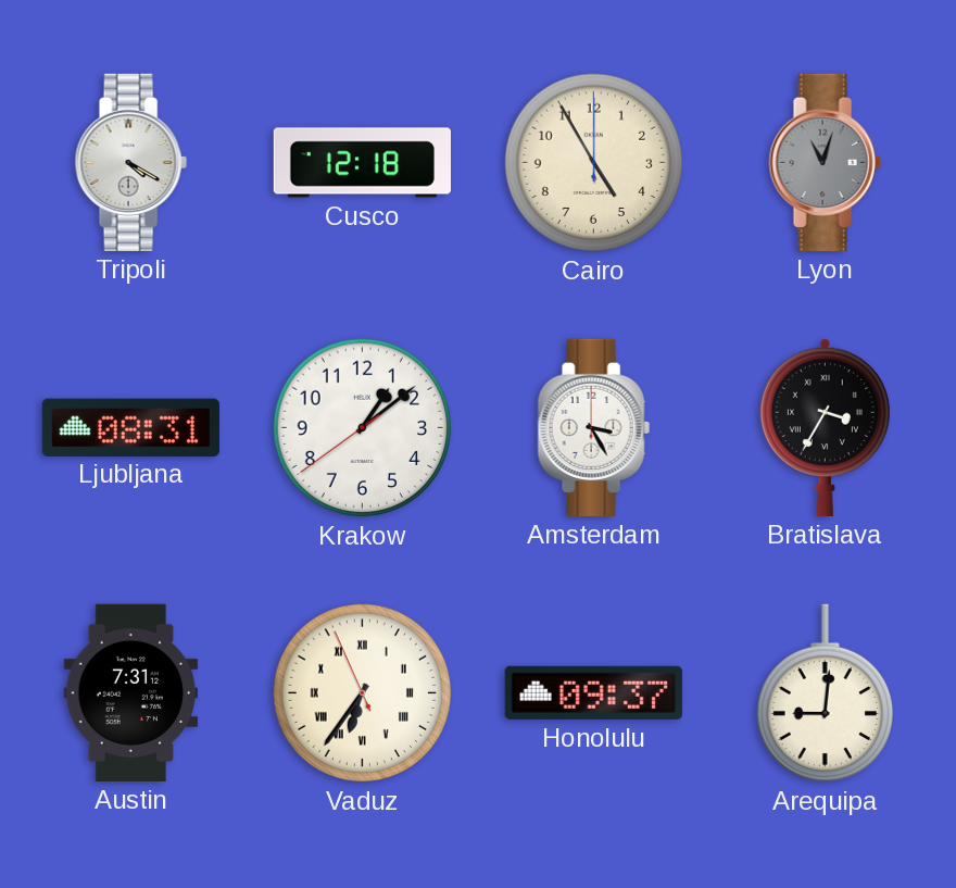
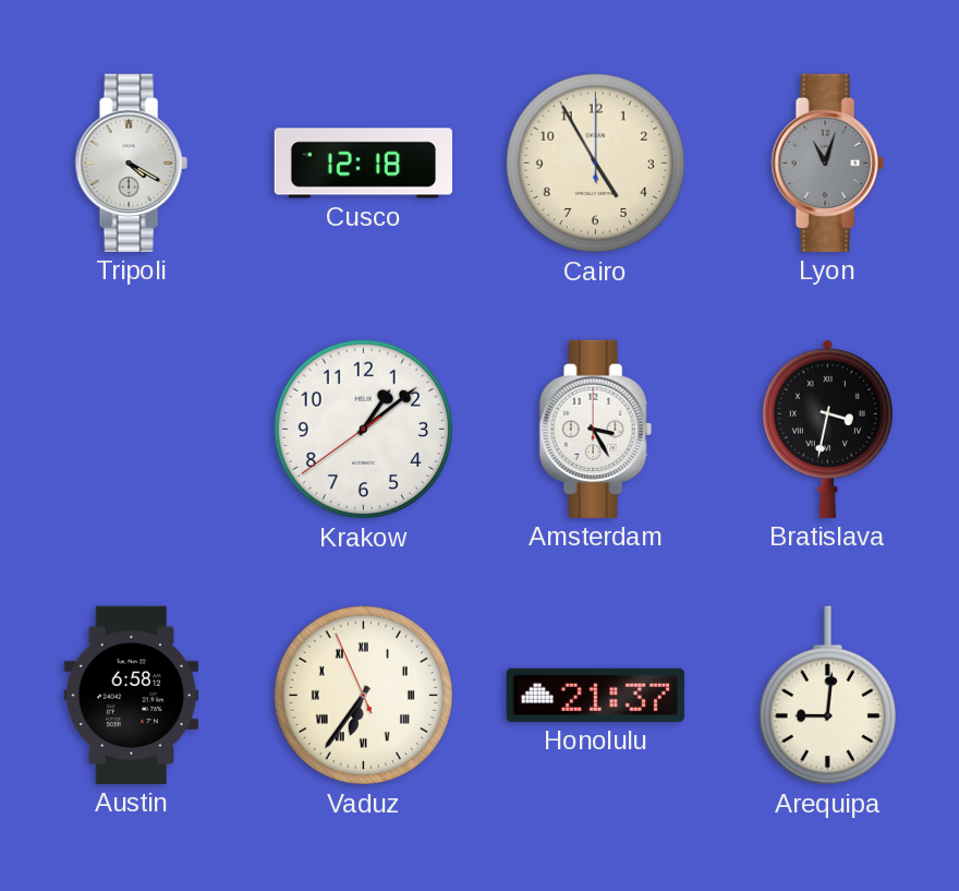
Ljubljana: 08:31 -> none
Bratislava: 3:35 -> 3:32
Austin: 7:31 -> 6:58
Honolulu: 09:37 -> 21:37
